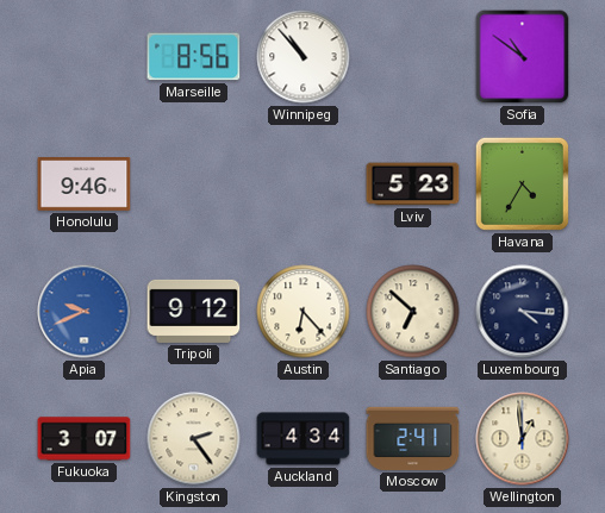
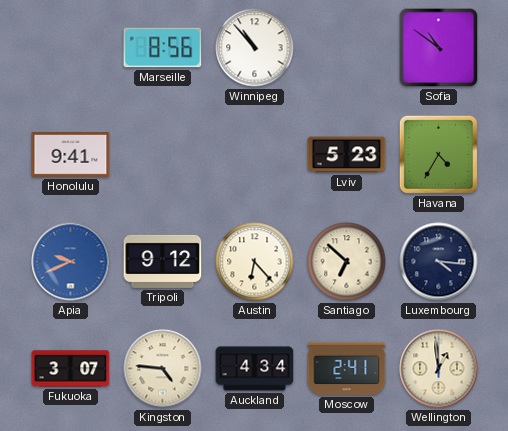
Honolulu: 9:46 -> 9:41
Kingston: 2:24 -> 4:46
